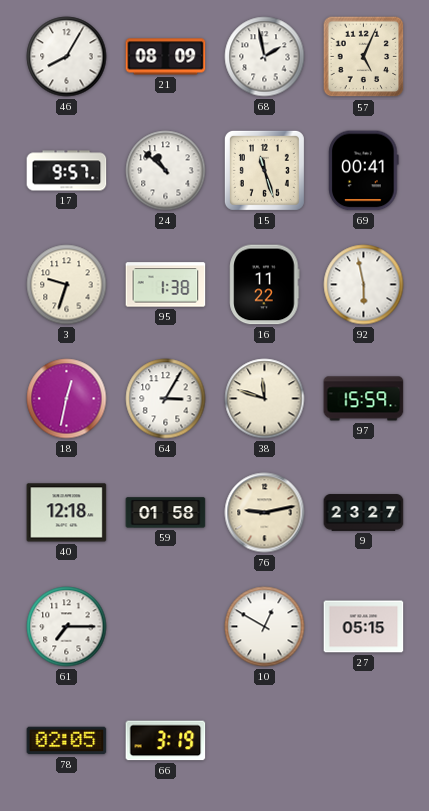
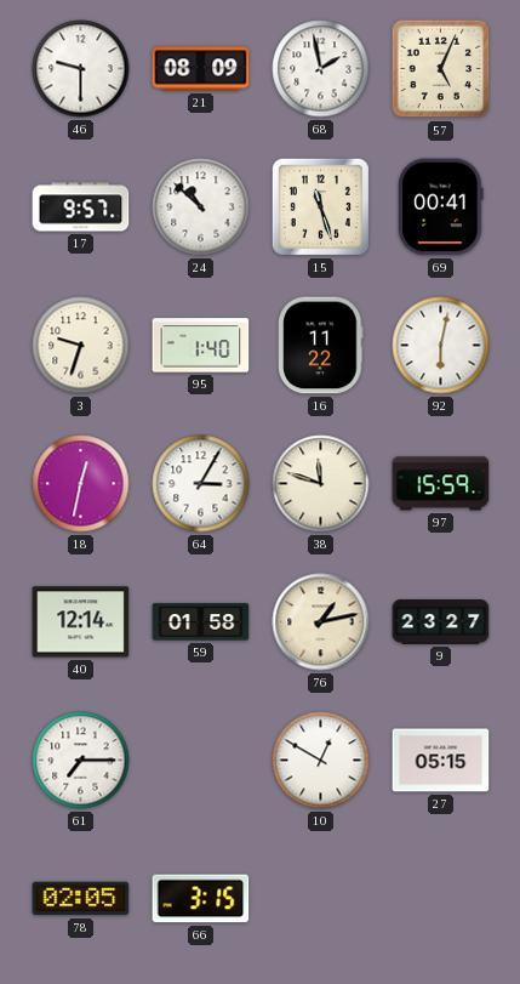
46: 8:05 -> 9:30
95: 1:38 -> 1:40
92: 5:58 -> 6:02
40: 12:18 -> 12:14
76: 9:13 -> 1:13
66: 3:19 -> 3:15
